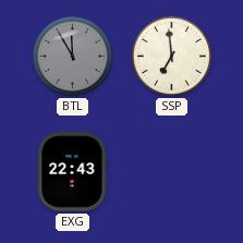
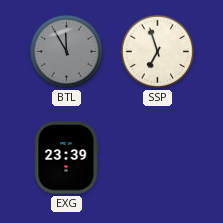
SSP: 6:59 -> 6:57
EXG: 22:43 -> 23:39
